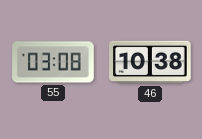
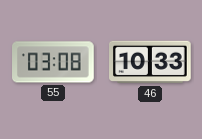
46: 10:38 -> 10:33
